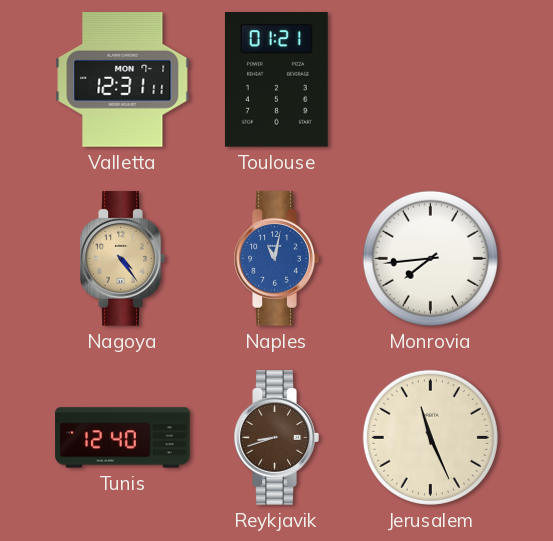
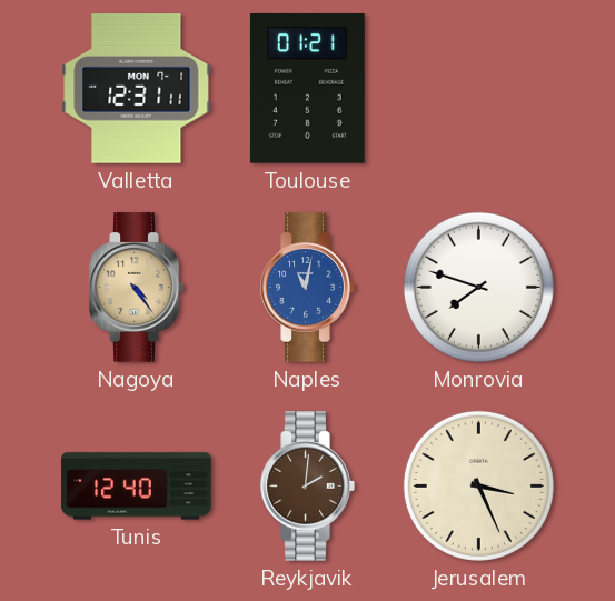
Monrovia: 7:44 -> 7:48
Reykjavik: 8:42 -> 2:01
Jerusalem: 11:26 -> 3:26
